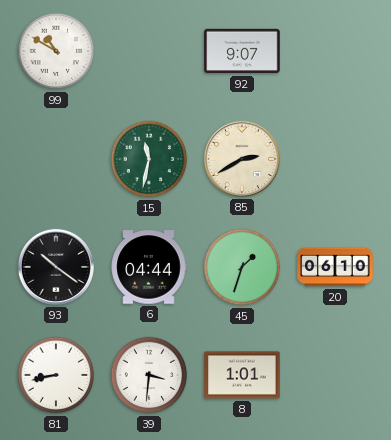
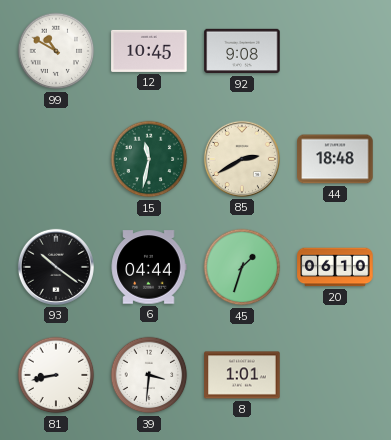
12: none -> 10:45
92: 9:07 -> 9:08
44: none -> 18:48
